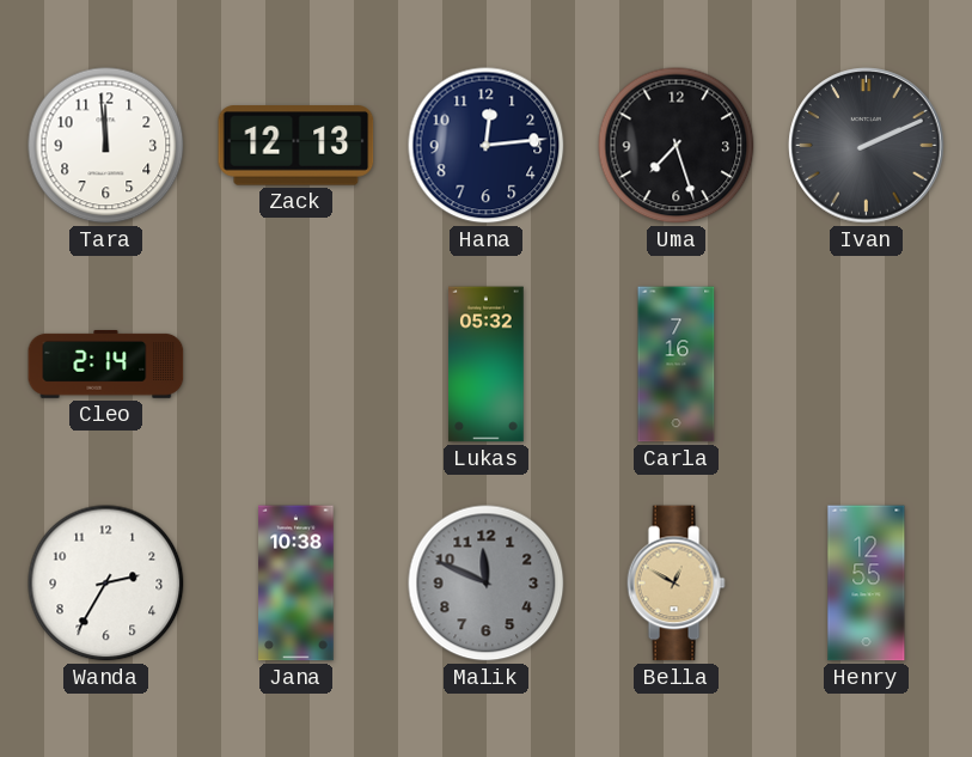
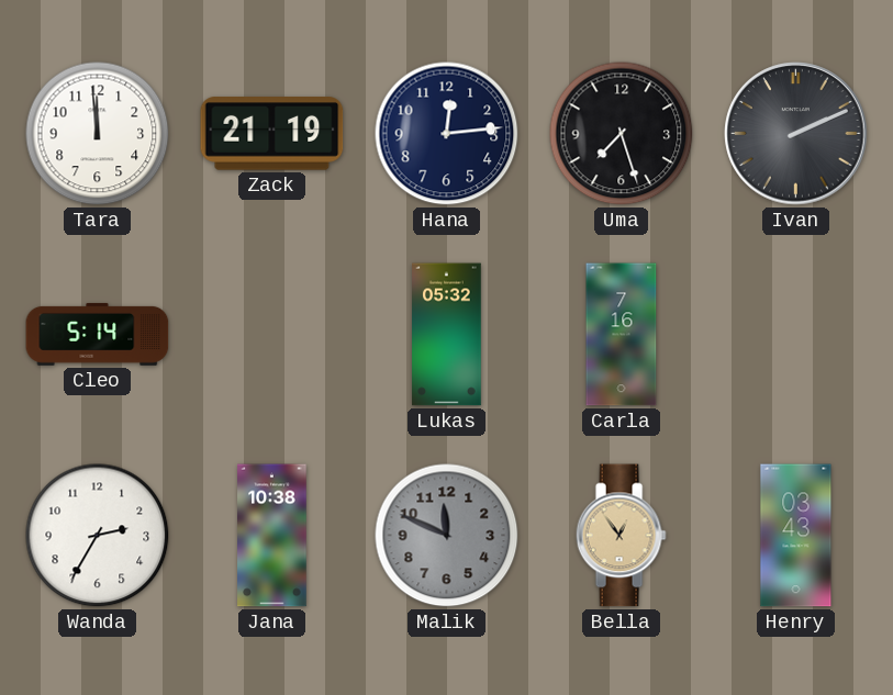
Zack: 12:13 -> 21:19
Cleo: 2:14 -> 5:14
Bella: 12:50 -> 12:54
Henry: 12:55 -> 03:43
